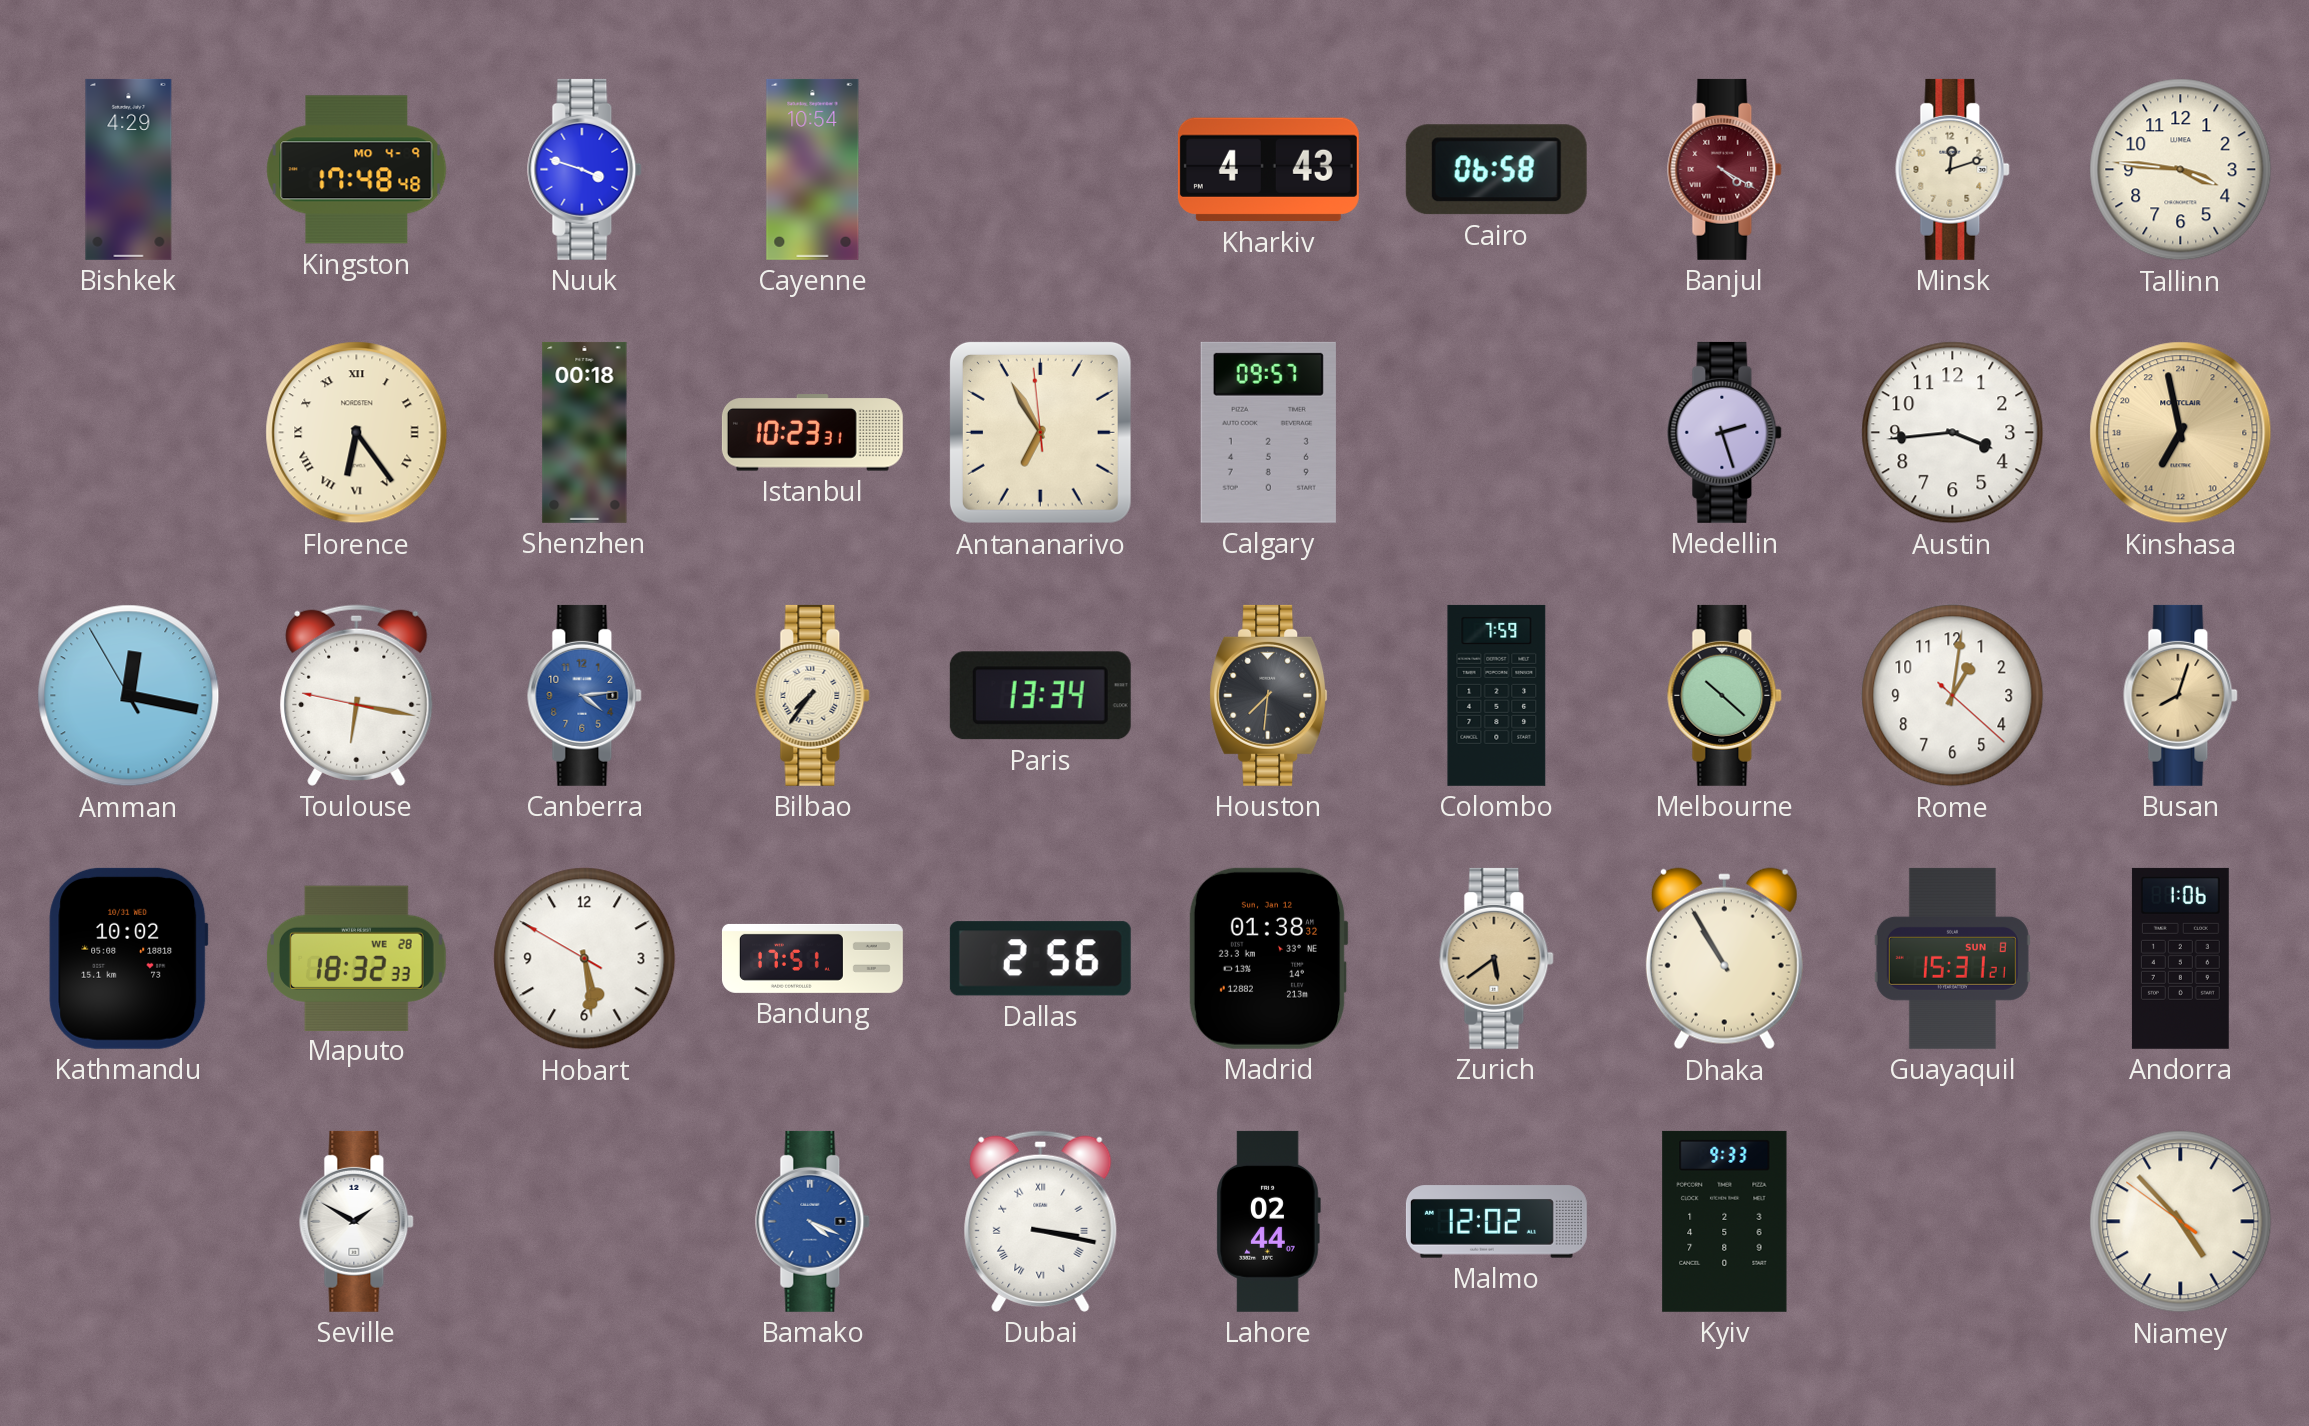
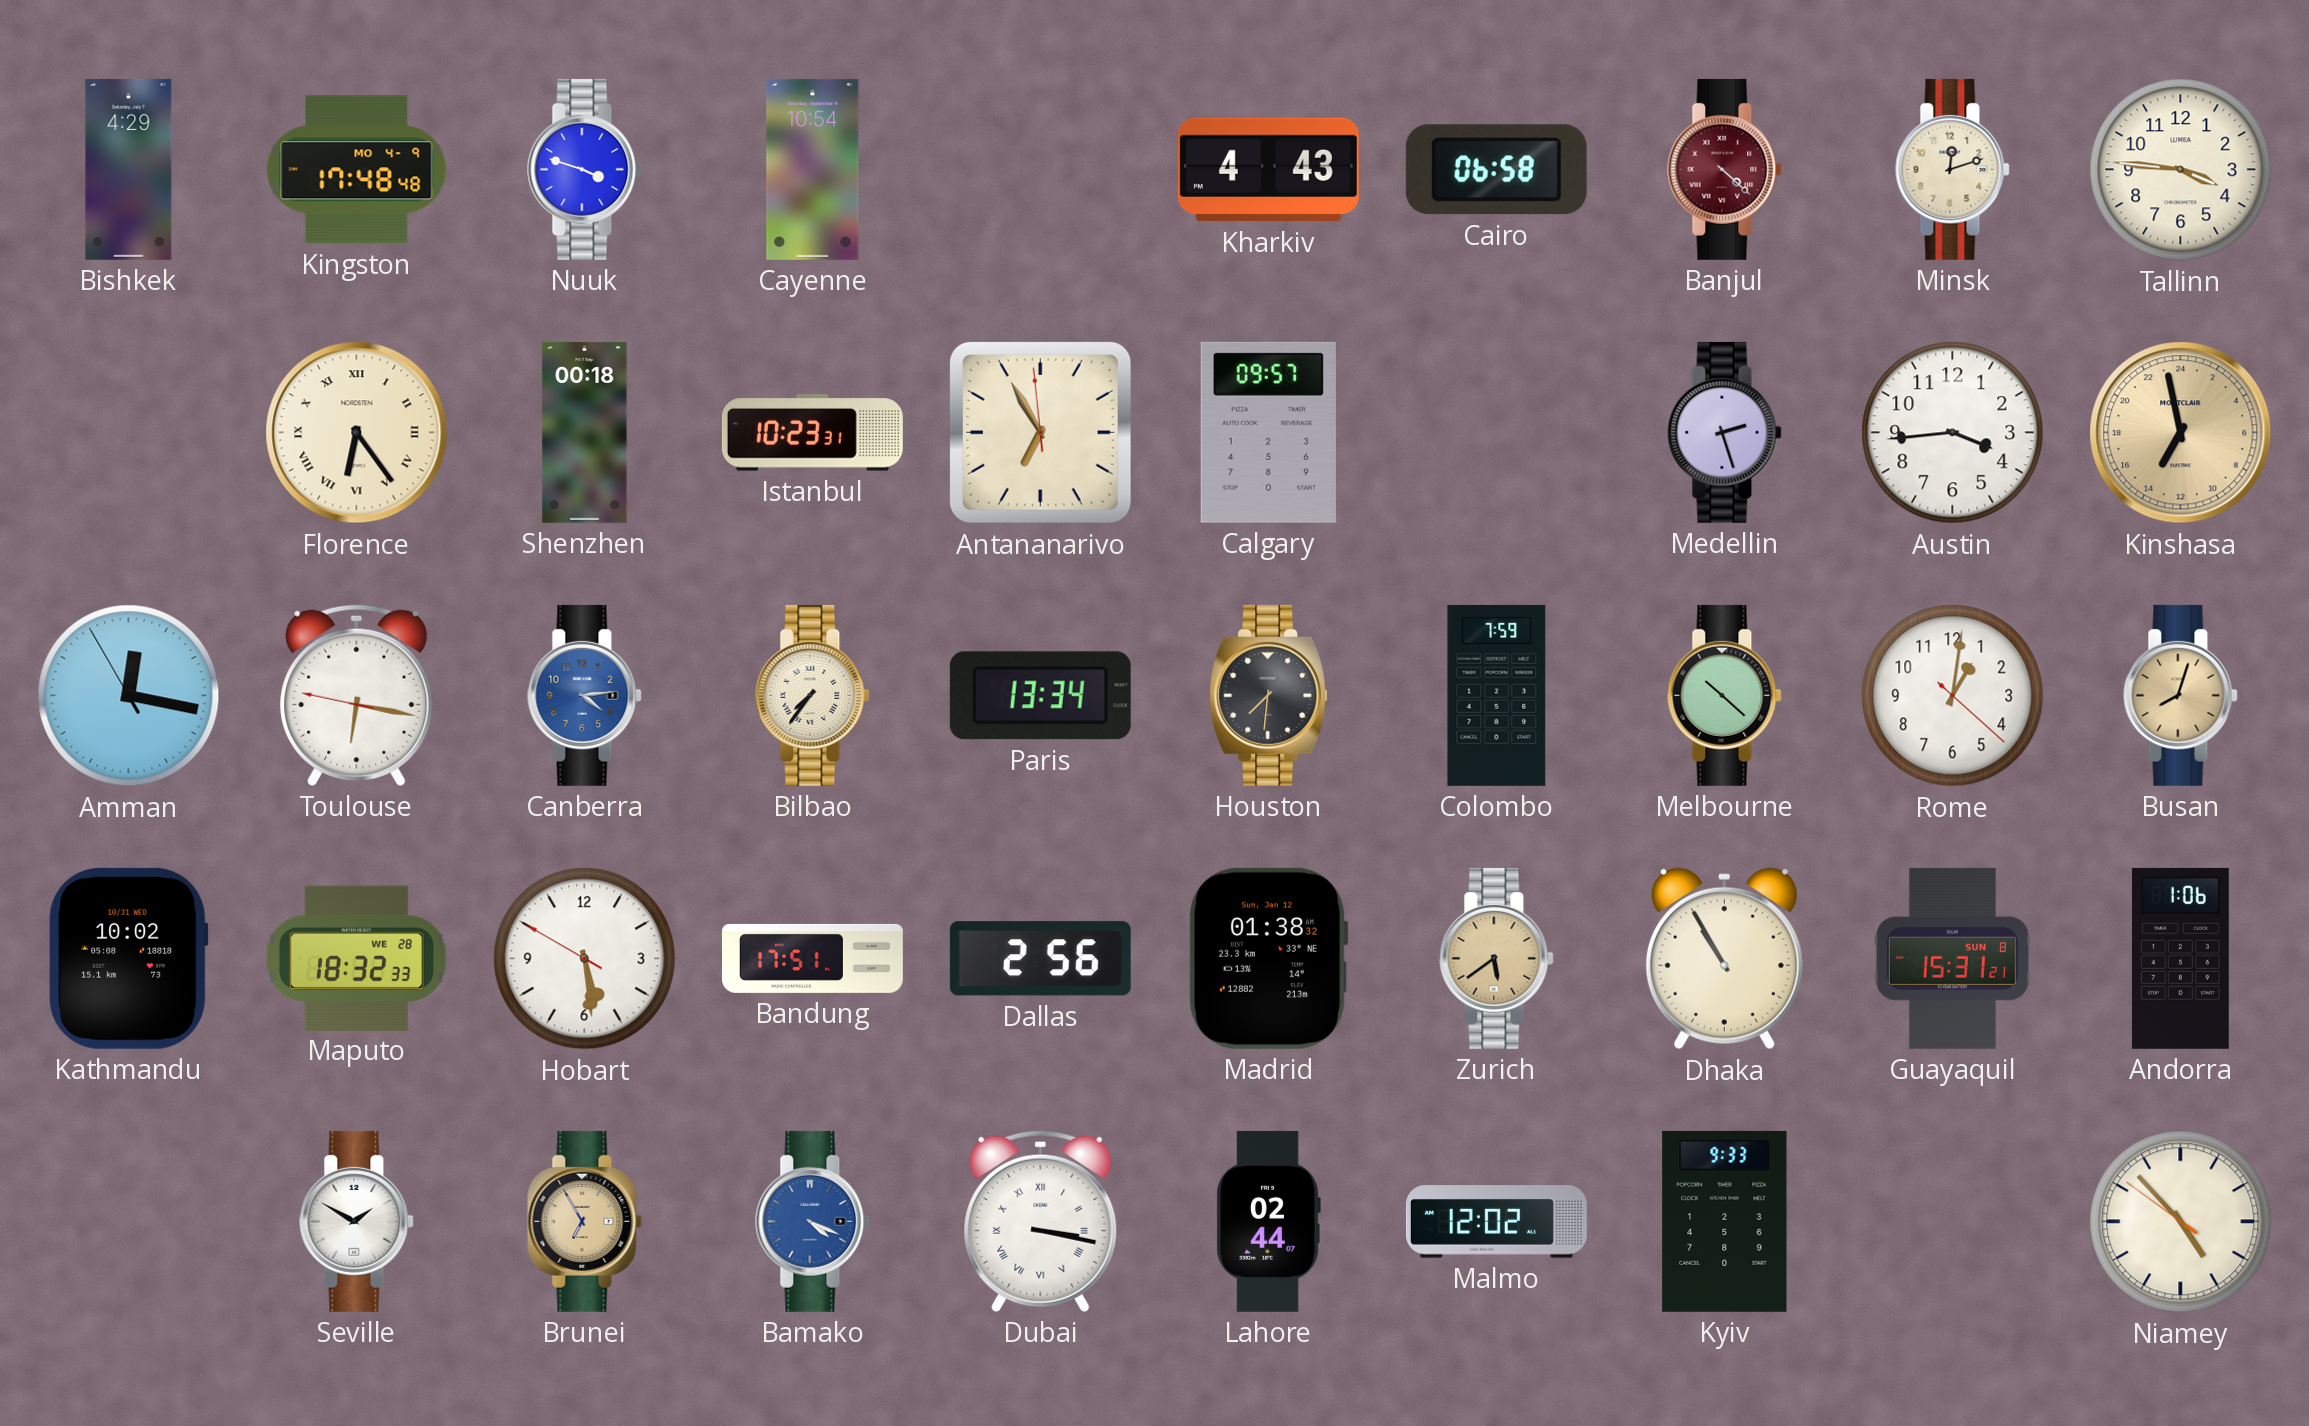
Banjul: 4:20 -> 4:22
Brunei: none -> 6:55
